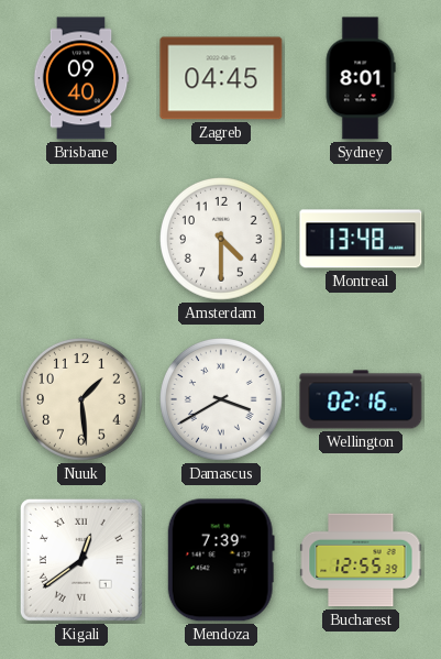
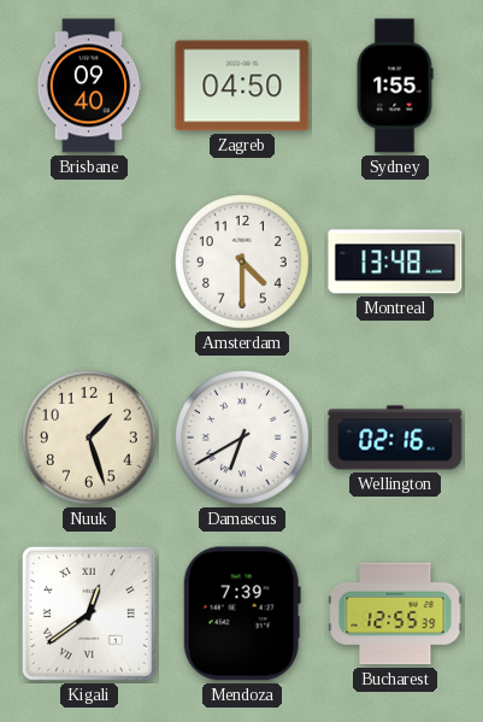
Zagreb: 04:45 -> 04:50
Sydney: 8:01 -> 1:55
Nuuk: 1:29 -> 1:27
Damascus: 3:40 -> 6:40
